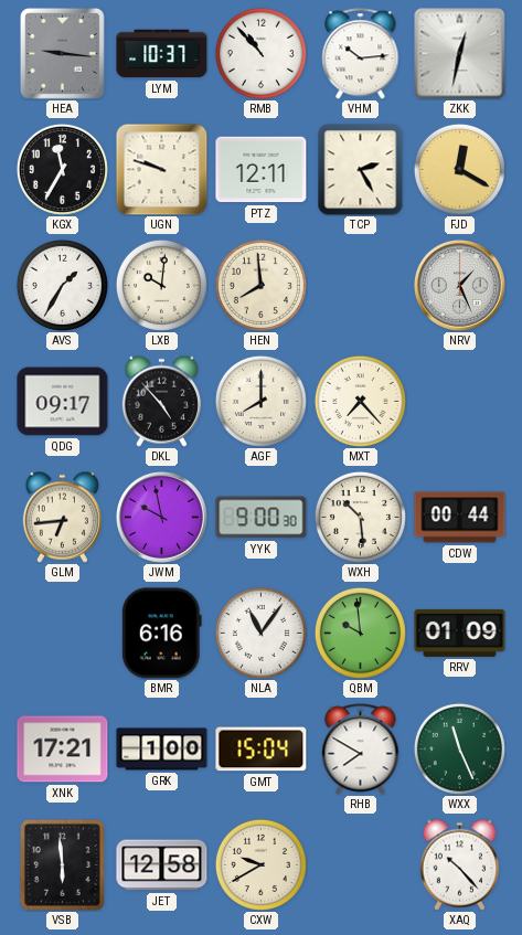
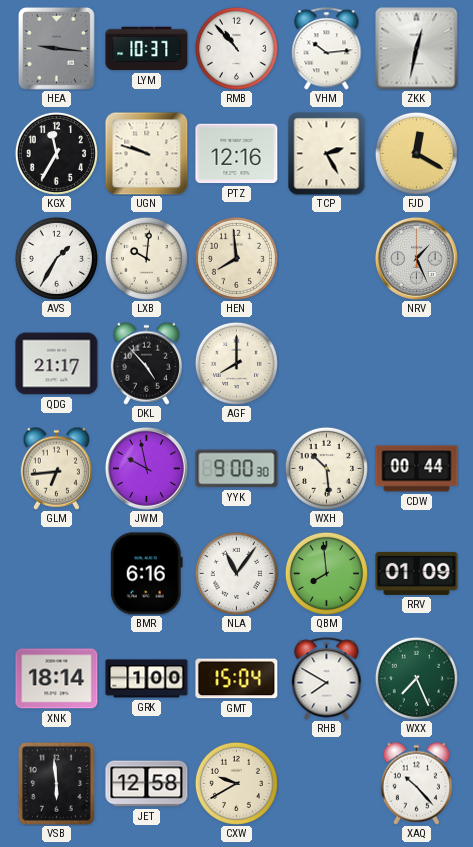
PTZ: 12:11 -> 12:16
QDG: 09:17 -> 21:17
MXT: 7:23 -> none
QBM: 9:59 -> 7:59
XNK: 17:21 -> 18:14
WXX: 11:26 -> 7:26
